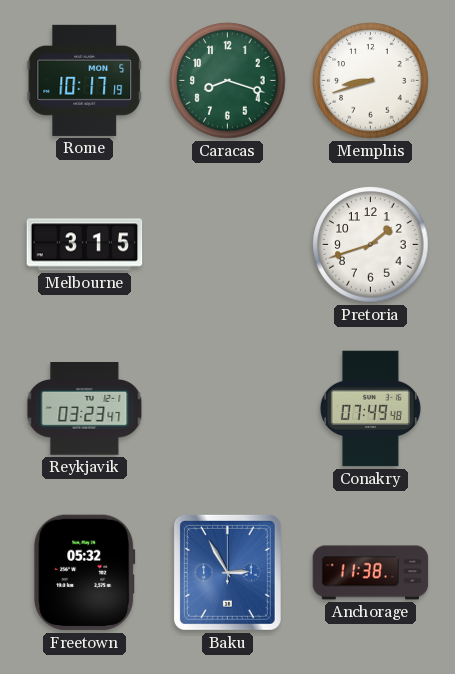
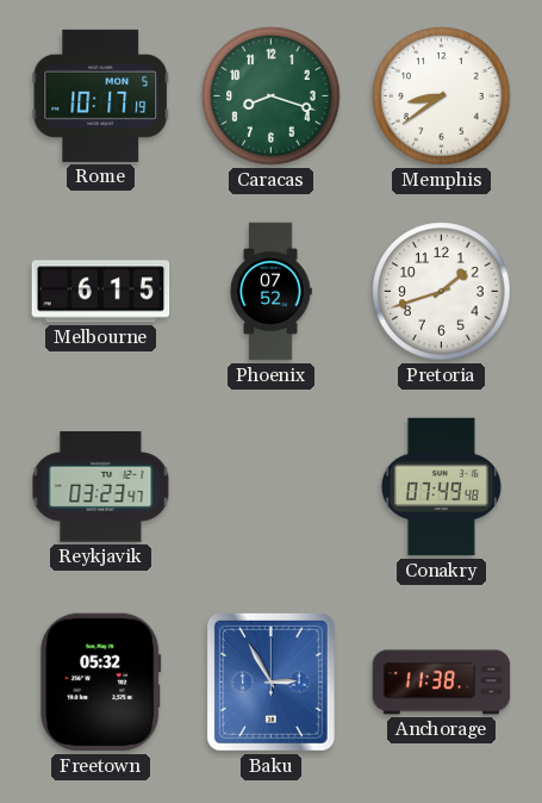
Memphis: 8:42 -> 8:39
Melbourne: 3:15 -> 6:15
Phoenix: none -> 07:52
